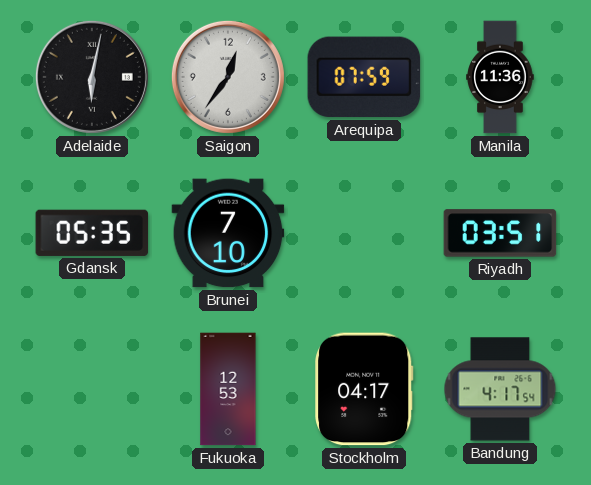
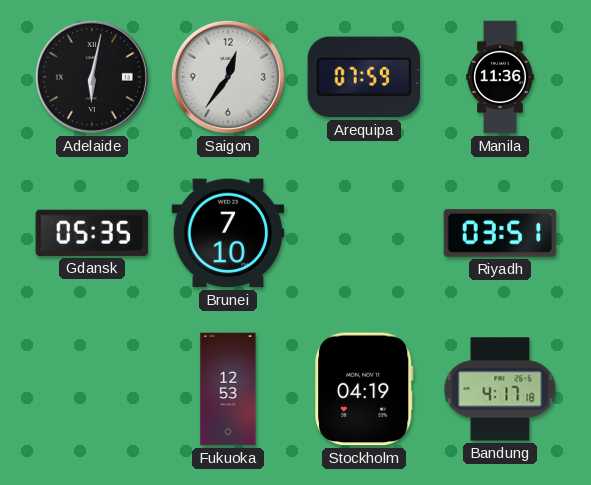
Stockholm: 04:17 -> 04:19
Bandung: 4:17:54 -> 4:17:18
